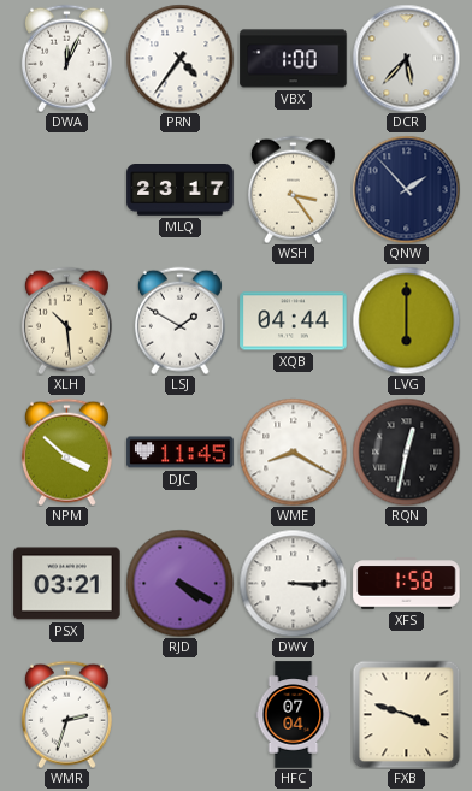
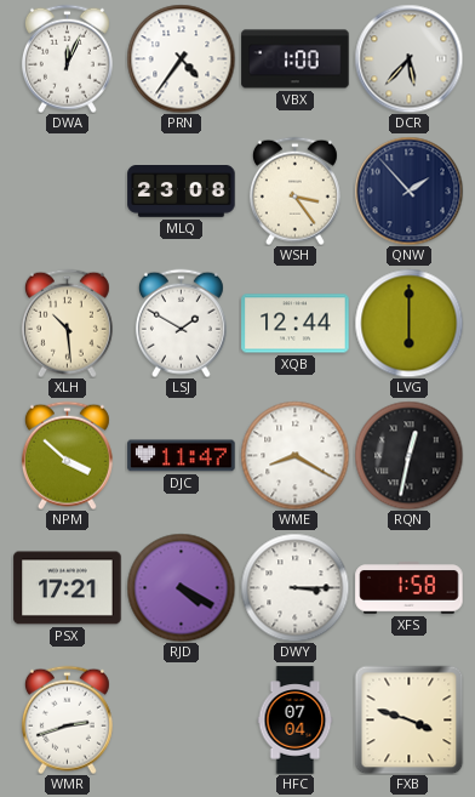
MLQ: 23:17 -> 23:08
XQB: 04:44 -> 12:44
DJC: 11:45 -> 11:47
PSX: 03:21 -> 17:21
WMR: 2:33 -> 2:42
